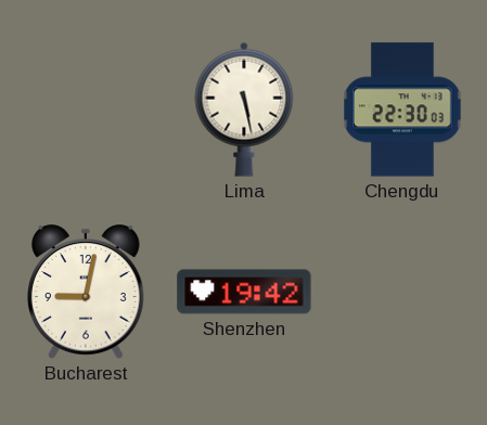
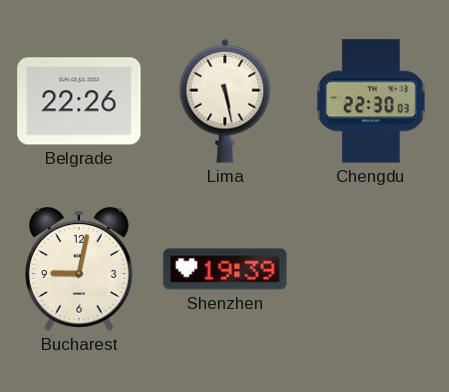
Belgrade: none -> 22:26
Shenzhen: 19:42 -> 19:39
